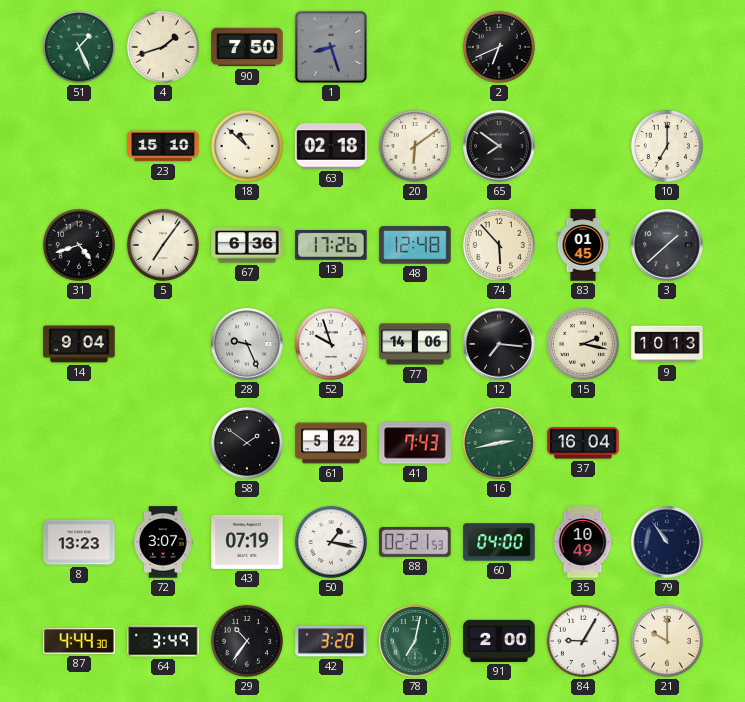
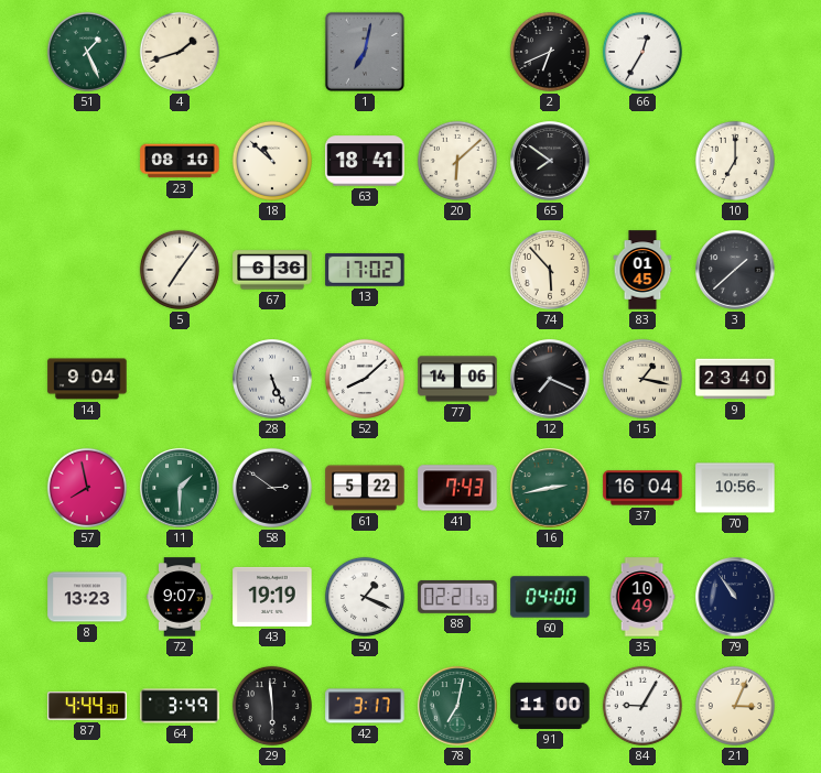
90: 7:50 -> none
1: 8:27 -> 7:02
66: none -> 12:35
23: 15:10 -> 08:10
63: 02:18 -> 18:41
20: 6:09 -> 6:08
31: 4:42 -> none
13: 17:26 -> 17:02
48: 12:48 -> none
28: 9:26 -> 5:26
52: 9:57 -> 8:08
12: 7:16 -> 7:19
15: 2:17 -> 1:17
9: 10:13 -> 23:40
57: none -> 7:58
11: none -> 1:30
58: 1:51 -> 2:51
70: none -> 10:56
72: 3:07 -> 9:07
43: 07:19 -> 19:19
50: 1:17 -> 1:19
29: 10:36 -> 5:59
42: 3:20 -> 3:17
91: 2:00 -> 11:00
21: 10:00 -> 3:04
